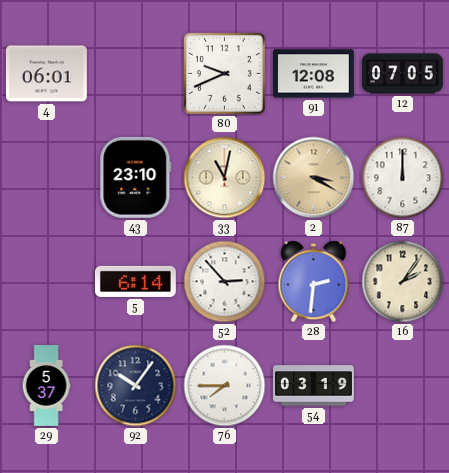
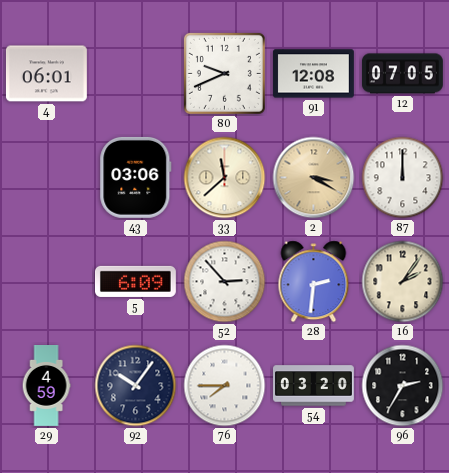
43: 23:10 -> 03:06
33: 11:02 -> 11:38
5: 6:14 -> 6:09
29: 5:37 -> 4:59
54: 03:19 -> 03:20
96: none -> 2:35
